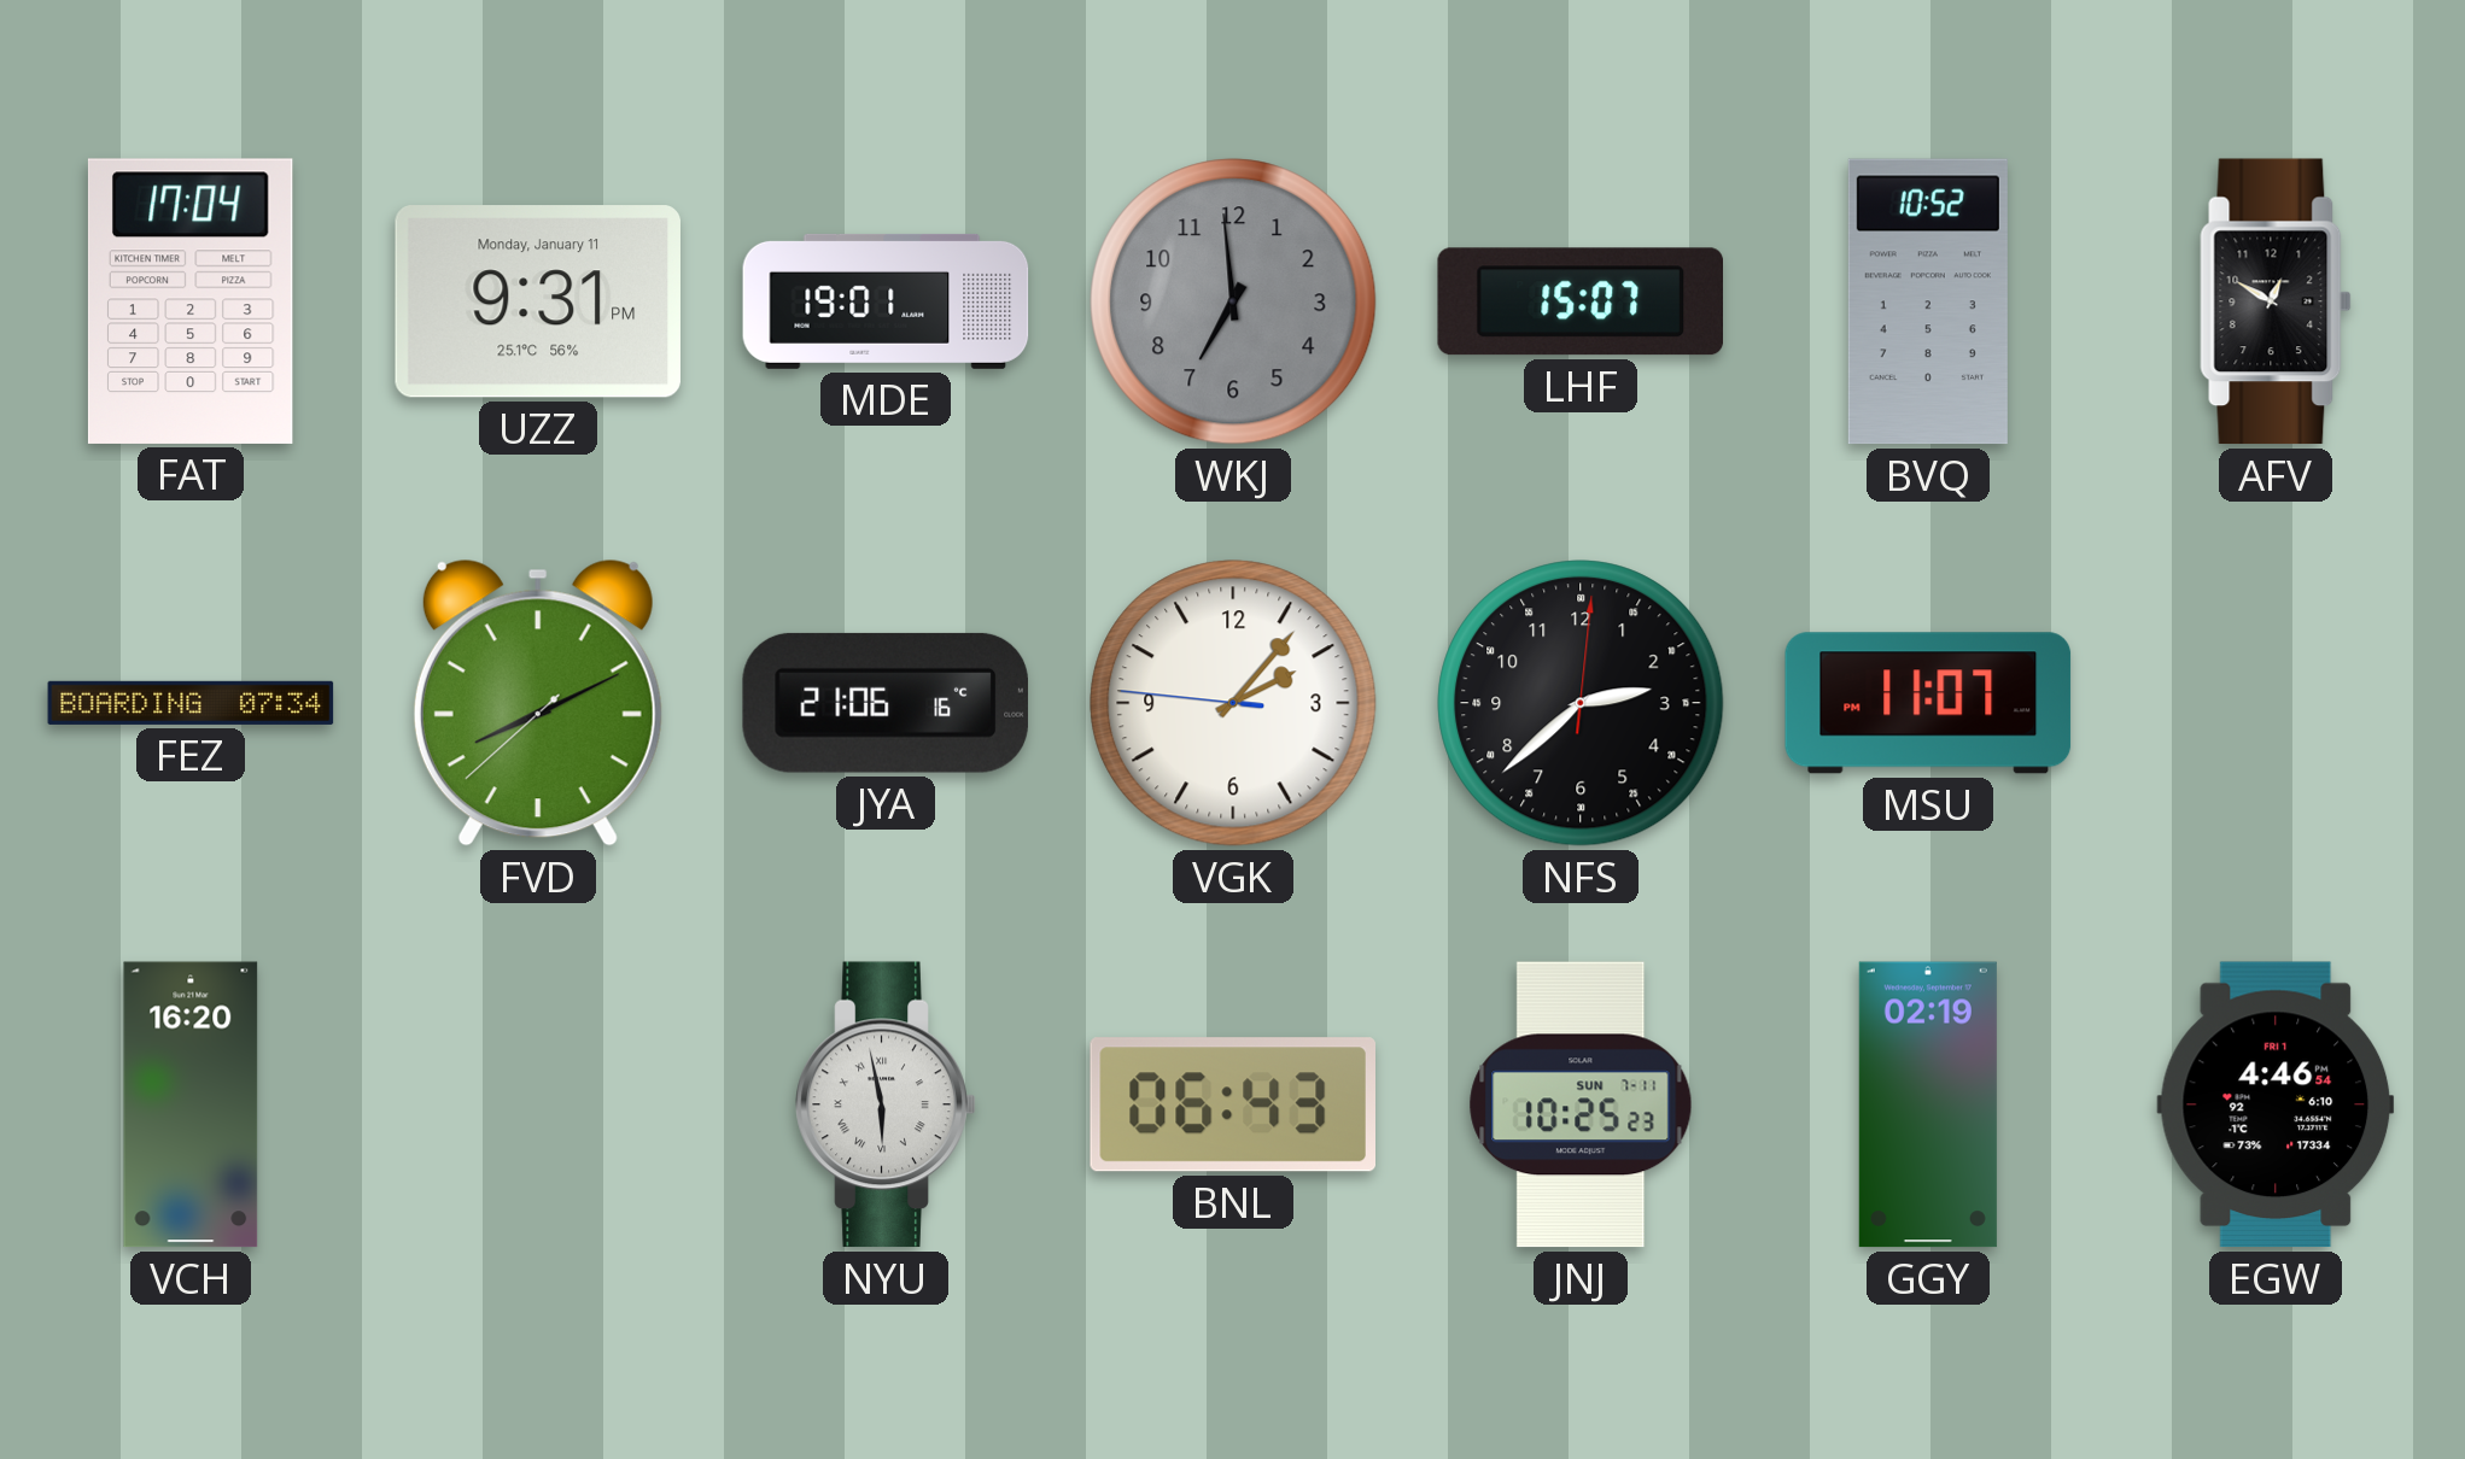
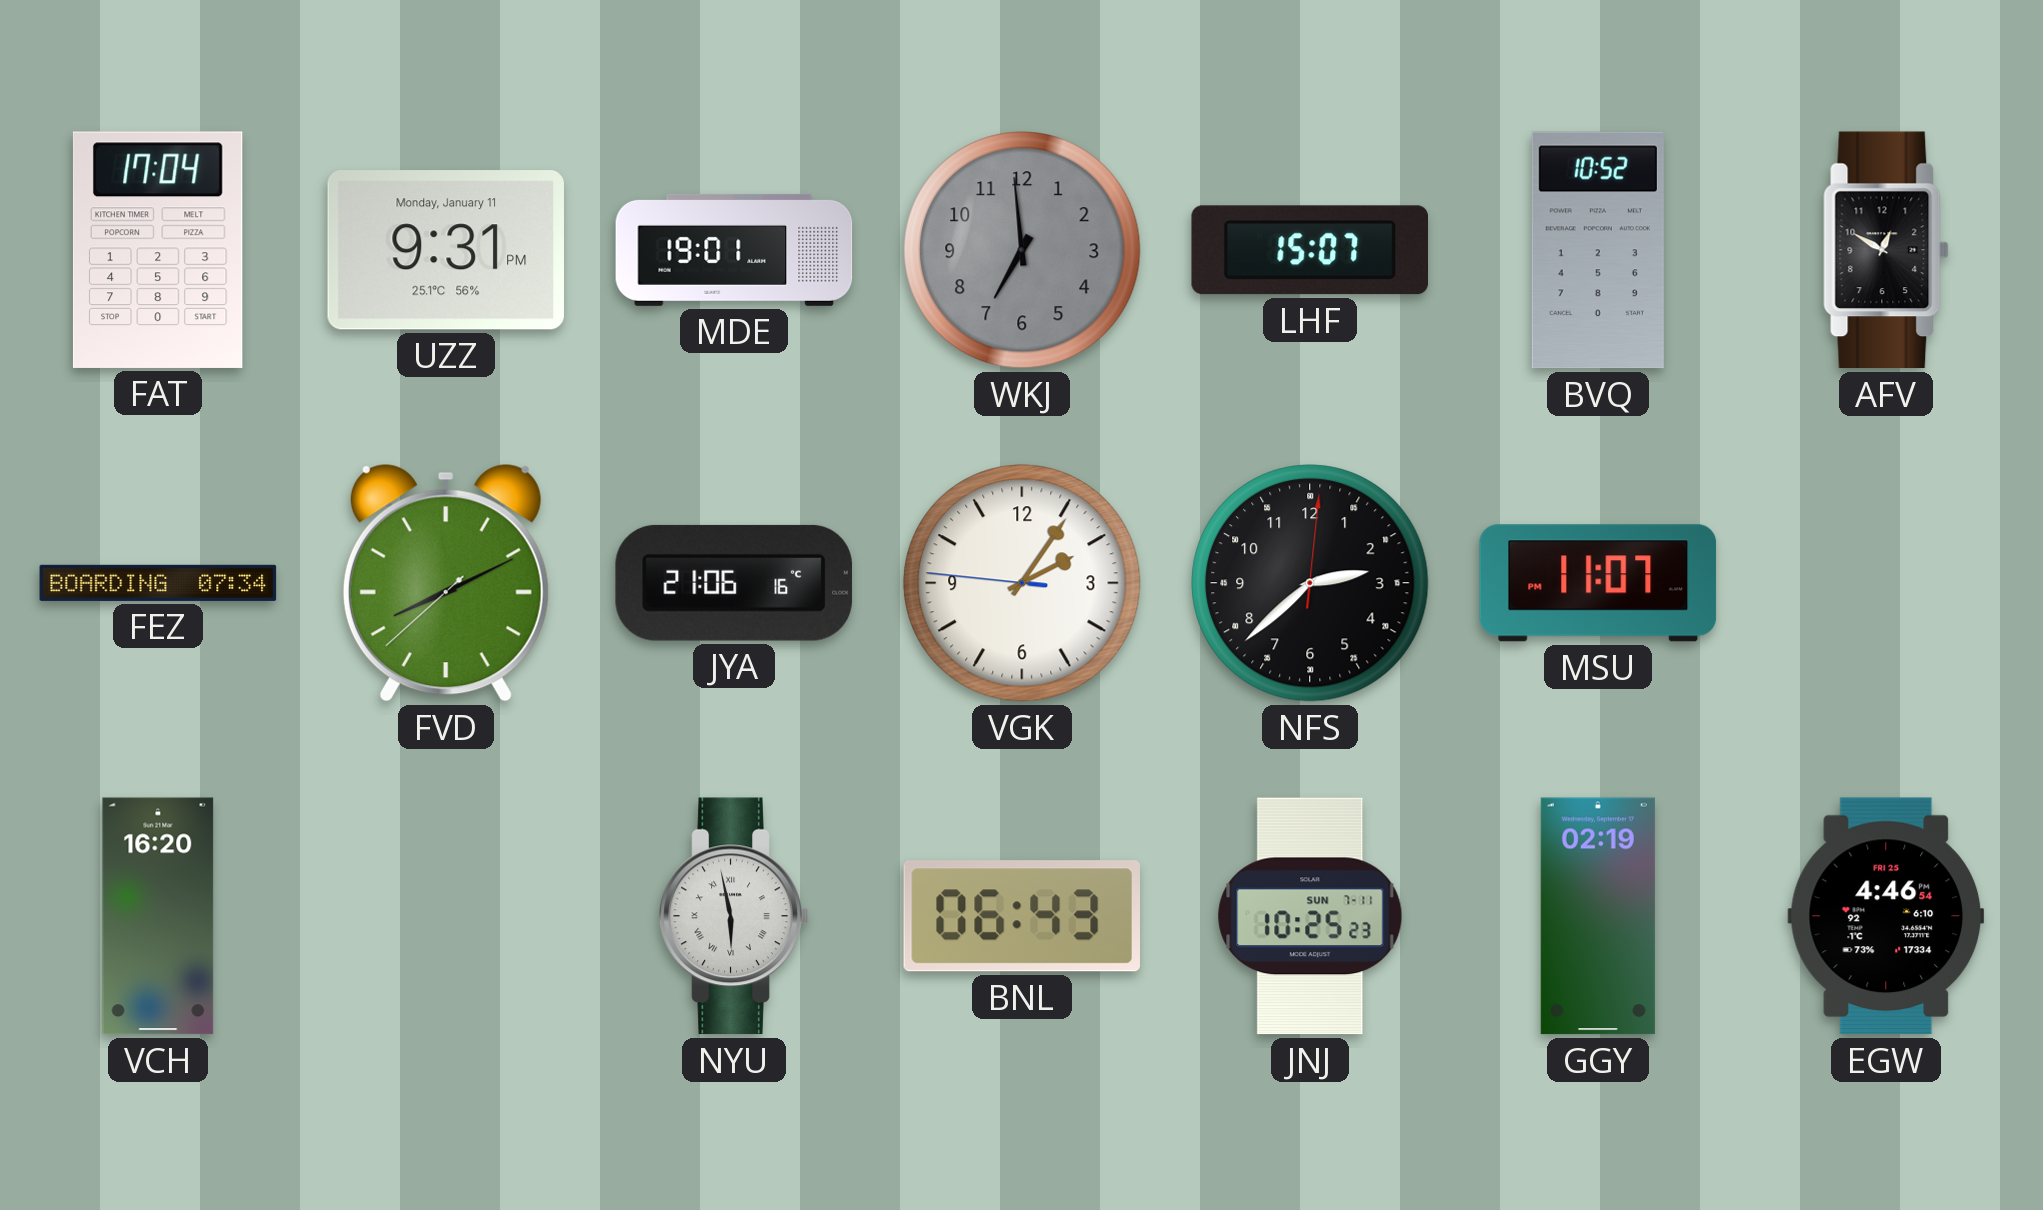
VGK: 2:06 -> 2:05
EGW date: FRI 1 -> FRI 25
